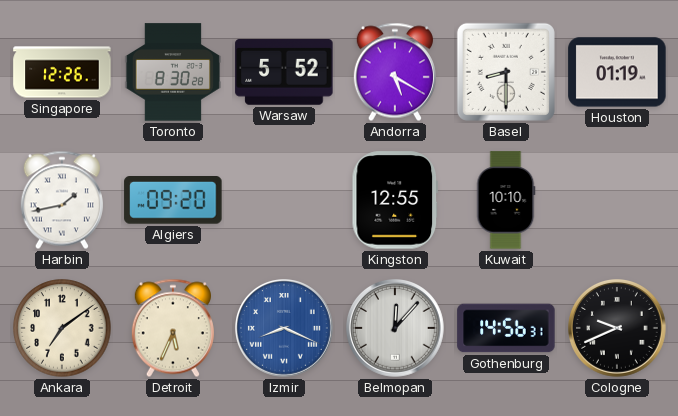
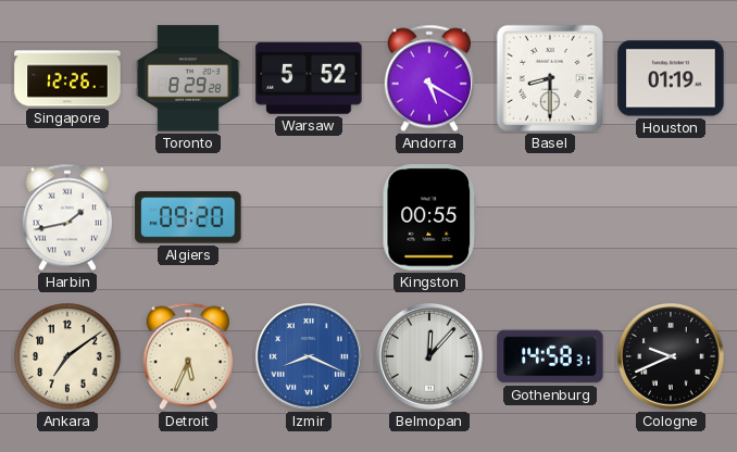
Toronto: 8:30 -> 8:29
Kingston: 12:55 -> 00:55
Kuwait: 10:10 -> none
Gothenburg: 14:56 -> 14:58
